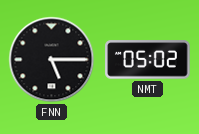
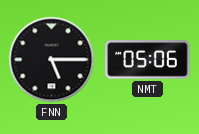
NMT: 05:02 -> 05:06
